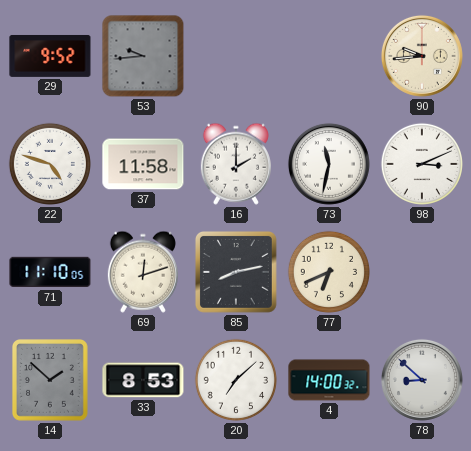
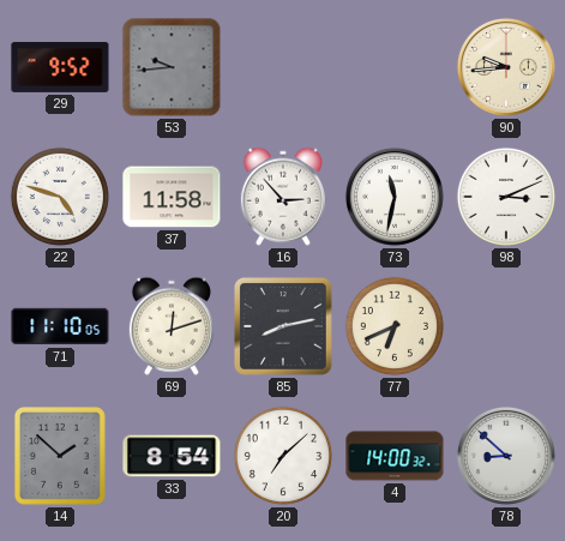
16: 2:00 -> 2:53
33: 8:53 -> 8:54
